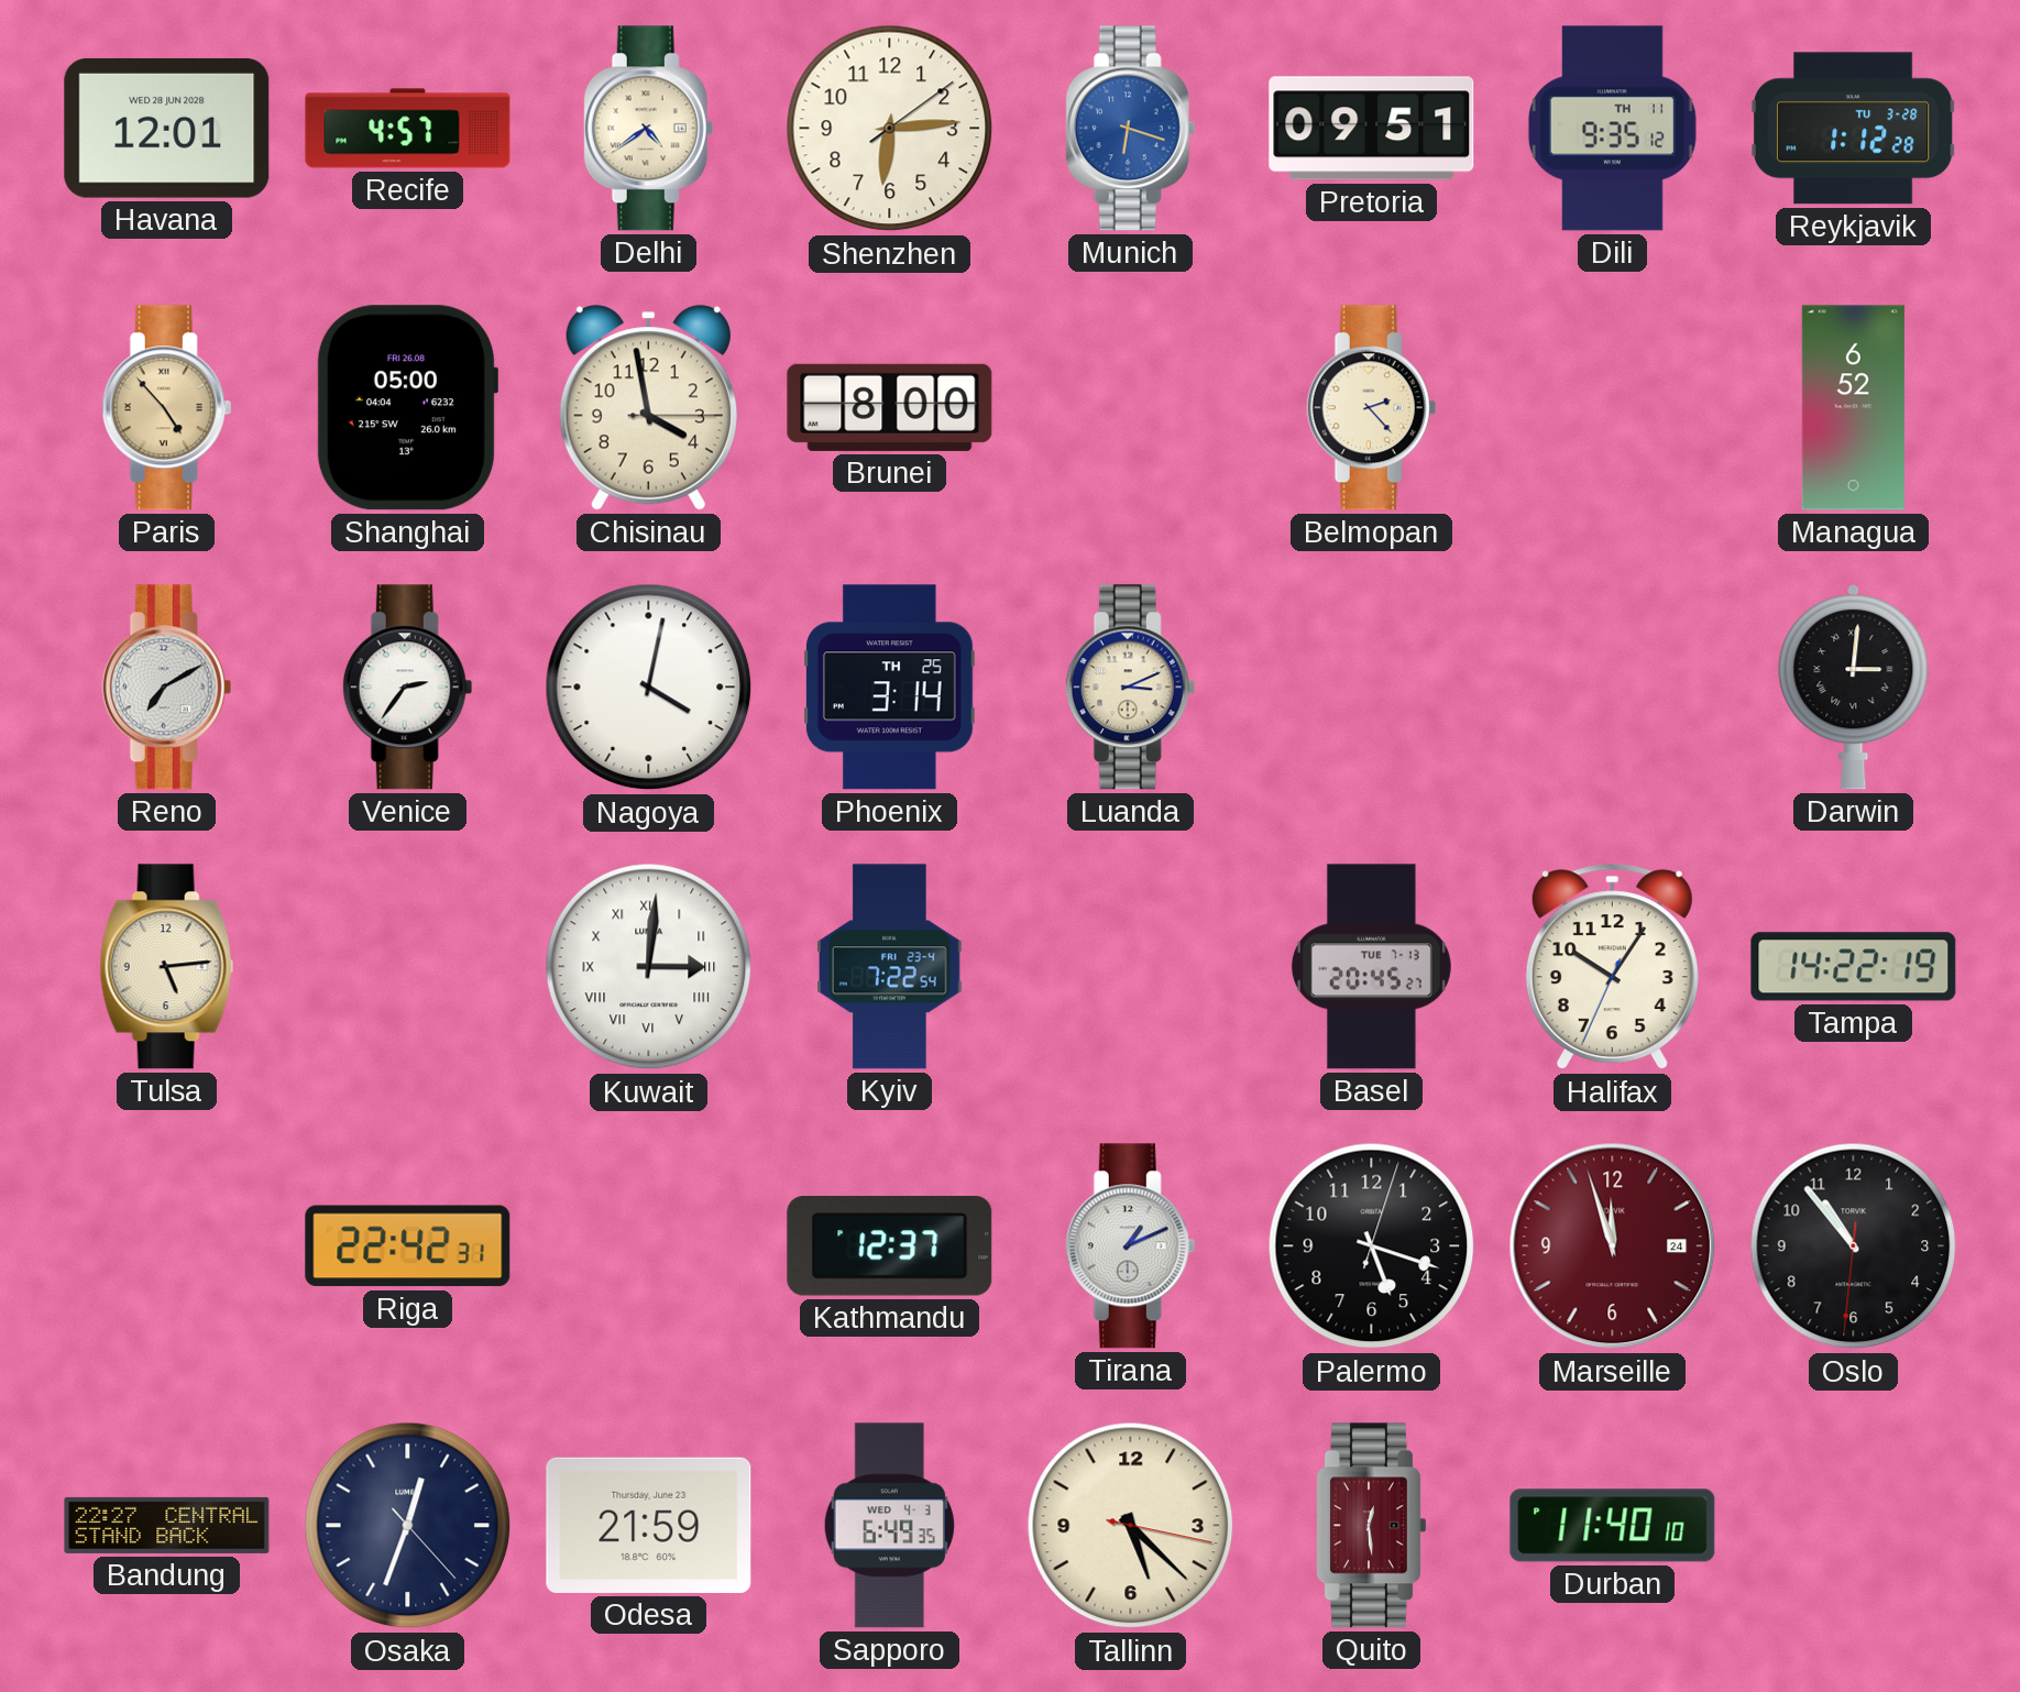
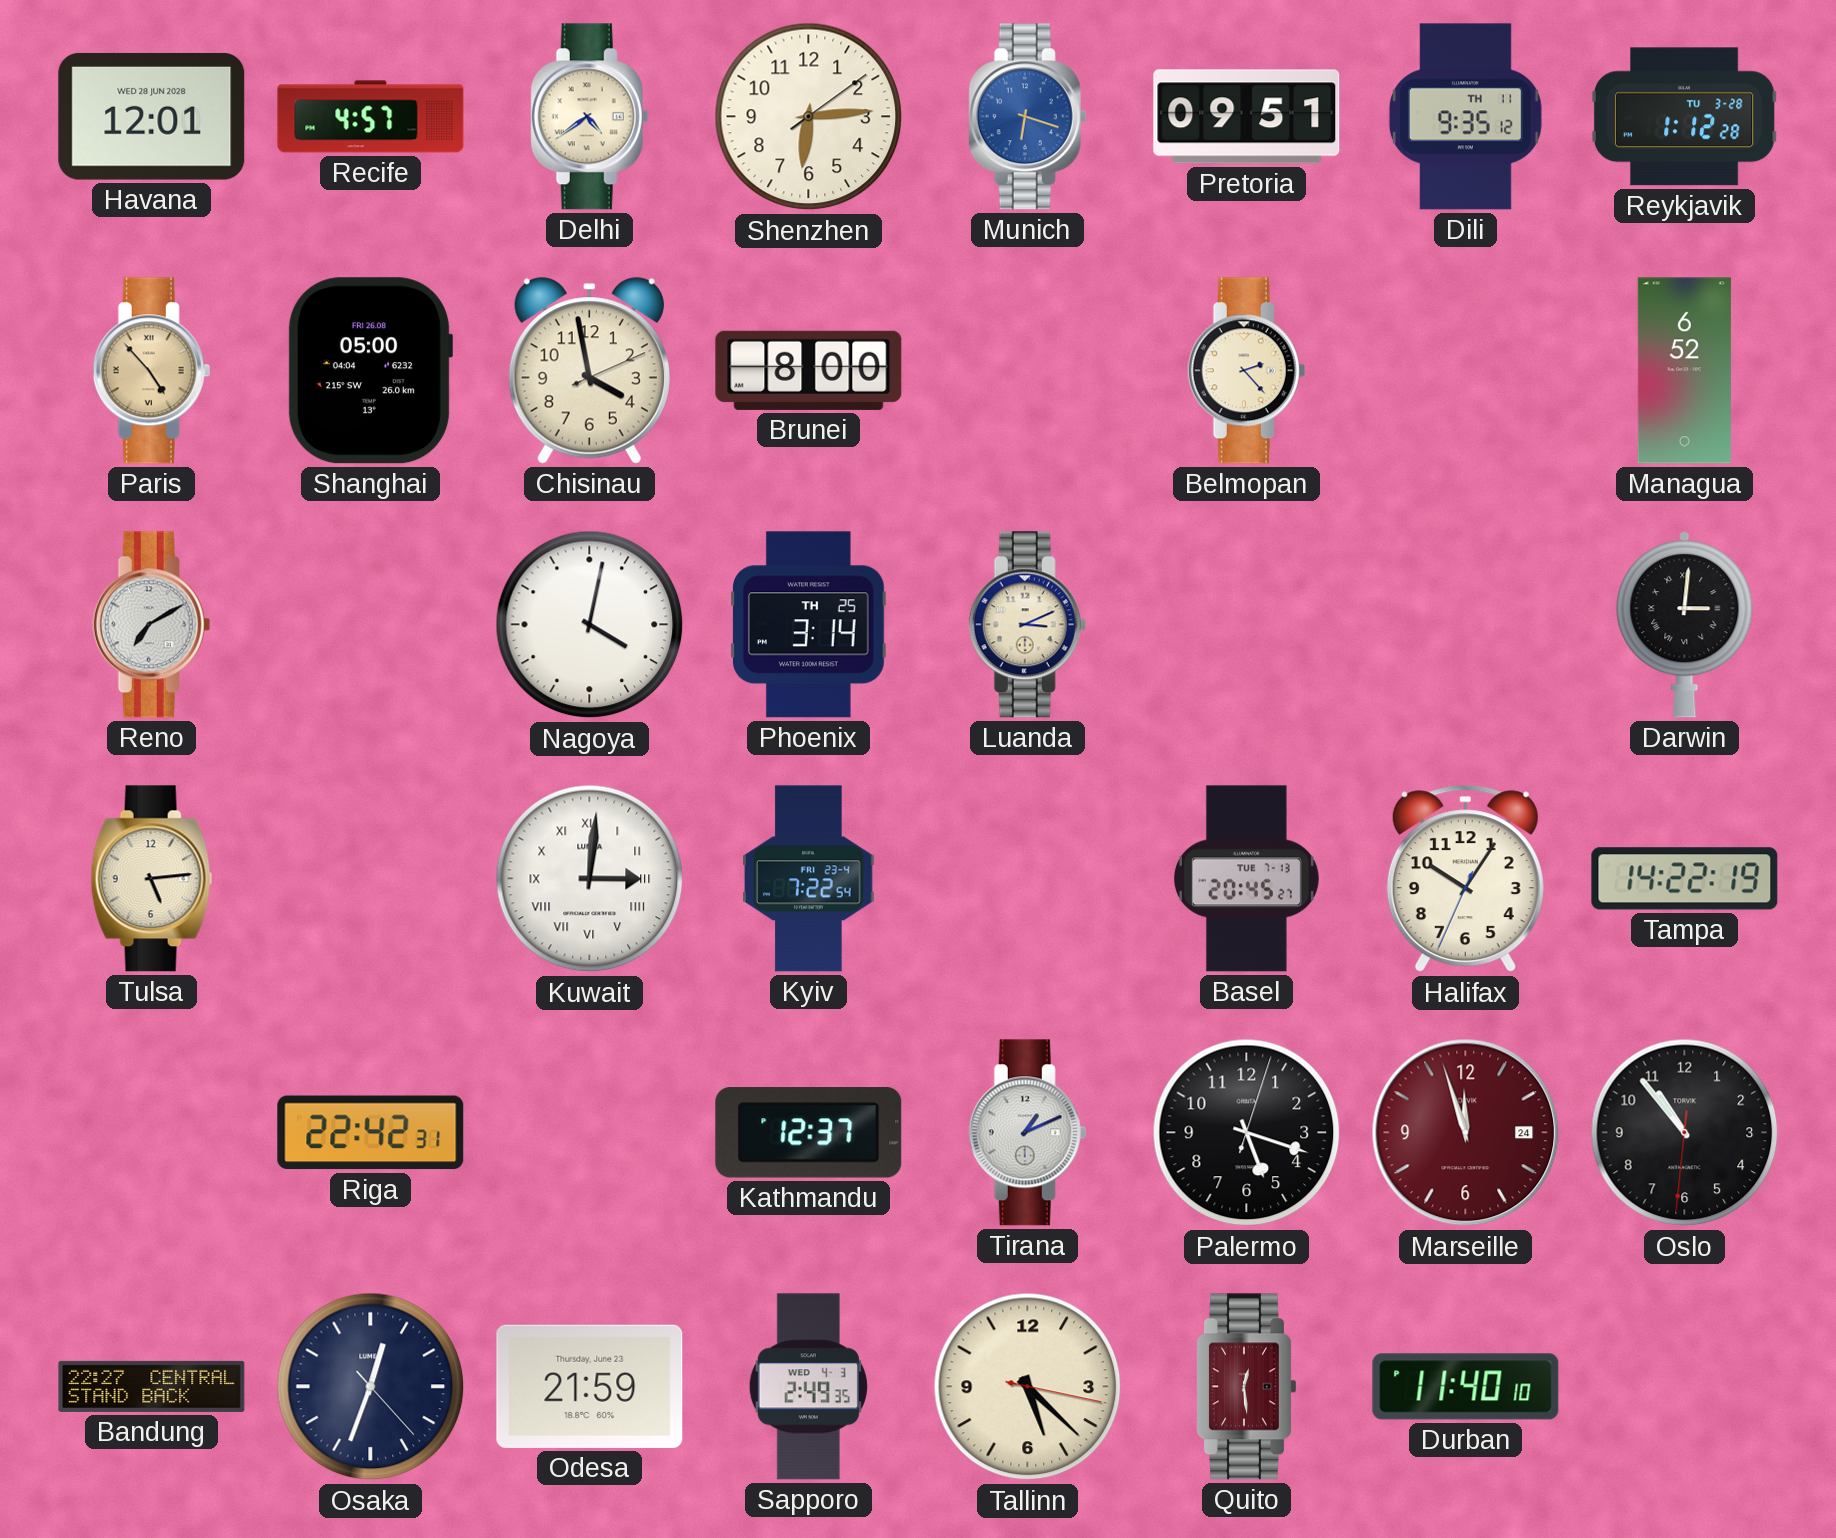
Chisinau: 3:58:15 -> 3:58:11
Venice: 2:36 -> none
Sapporo: 6:49 -> 2:49
